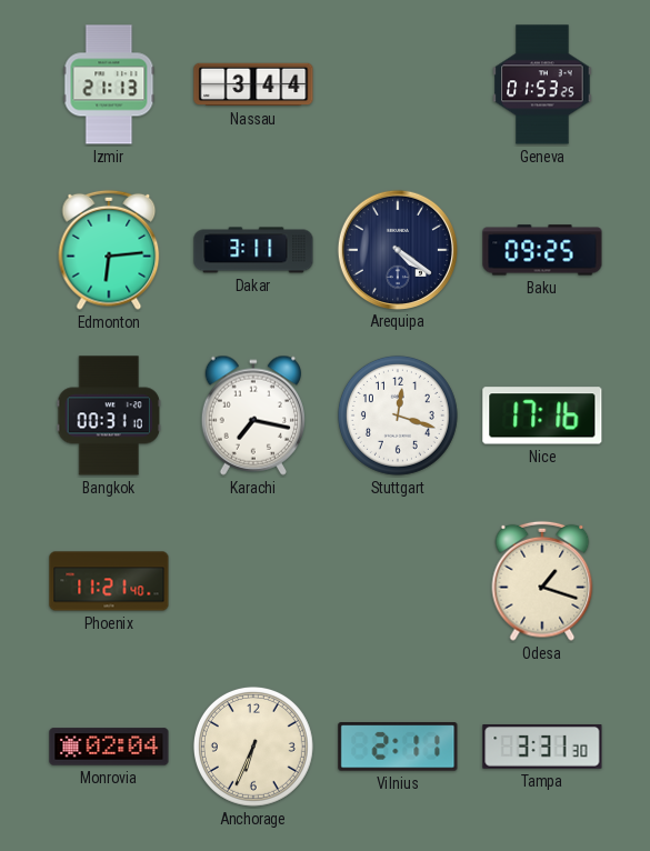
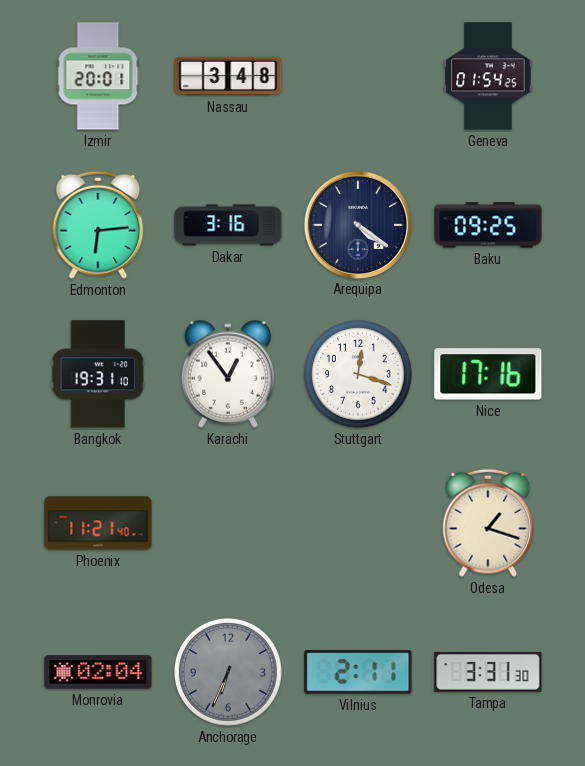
Izmir: 21:13 -> 20:01
Nassau: 3:44 -> 3:48
Geneva: 01:53 -> 01:54
Dakar: 3:11 -> 3:16
Bangkok: 00:31 -> 19:31
Karachi: 7:17 -> 12:54
Anchorage dial: cream -> grey
